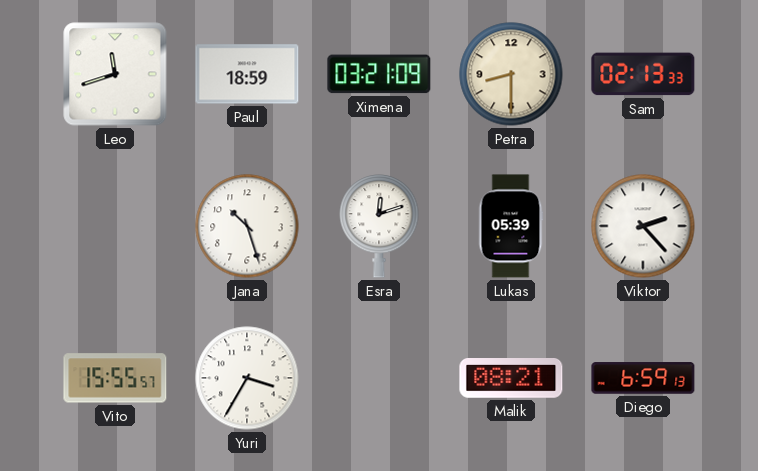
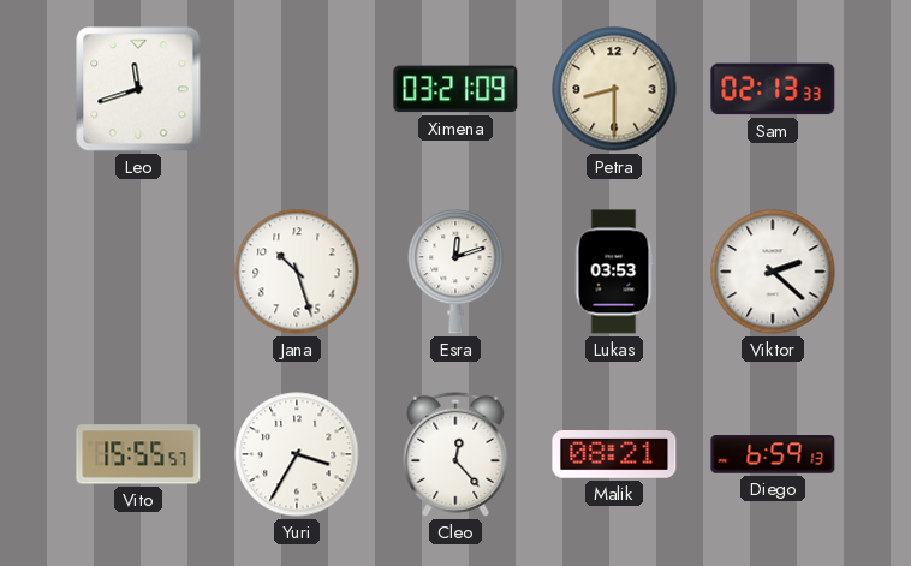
Paul: 18:59 -> none
Lukas: 05:39 -> 03:53
Viktor: 2:23 -> 2:22
Cleo: none -> 12:23
